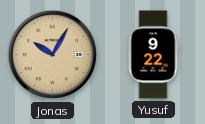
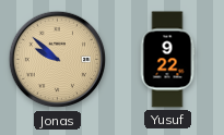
Jonas: 10:05 -> 9:52
